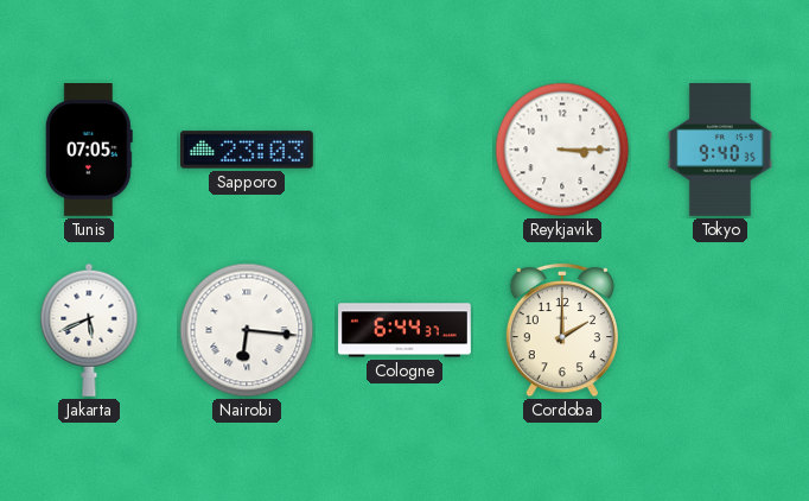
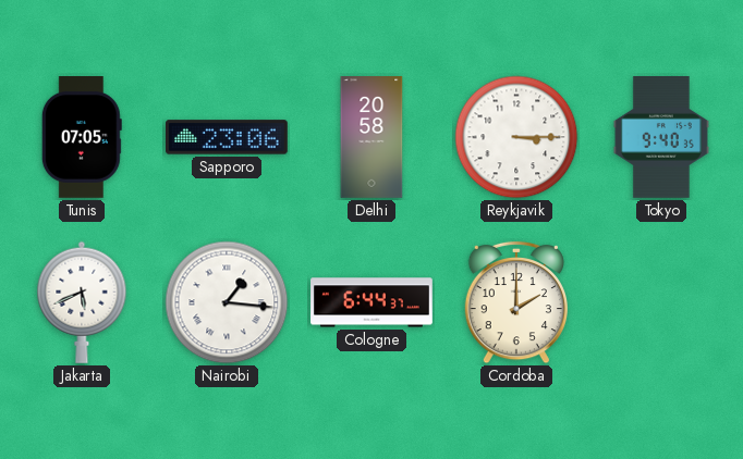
Sapporo: 23:03 -> 23:06
Delhi: none -> 20:58
Nairobi: 6:16 -> 1:16
